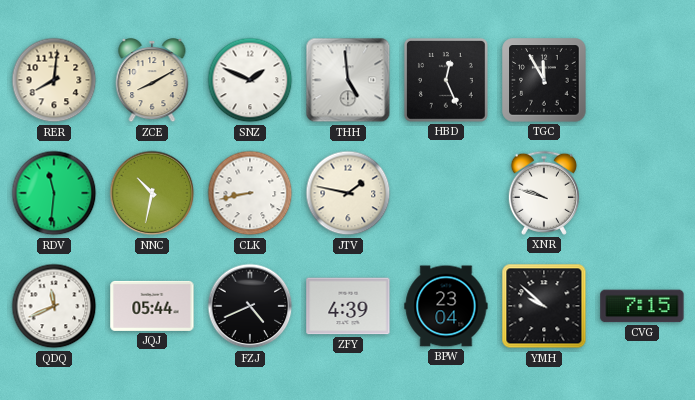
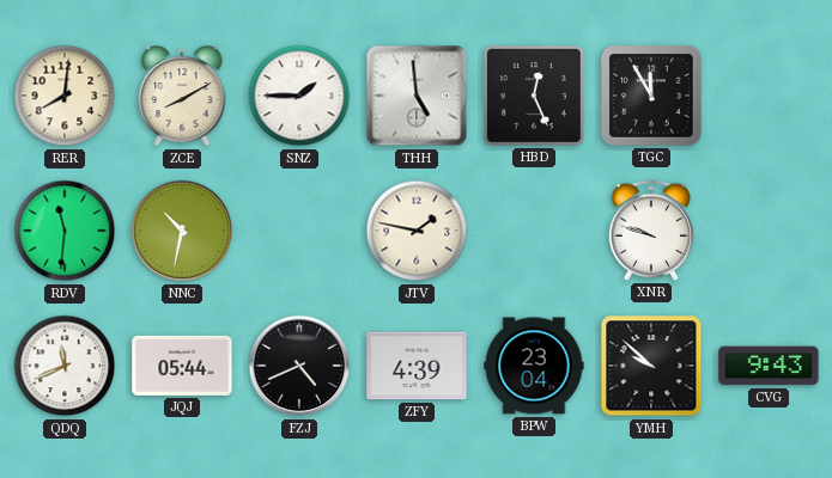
SNZ: 1:49 -> 1:45
CLK: 8:43 -> none
CVG: 7:15 -> 9:43
